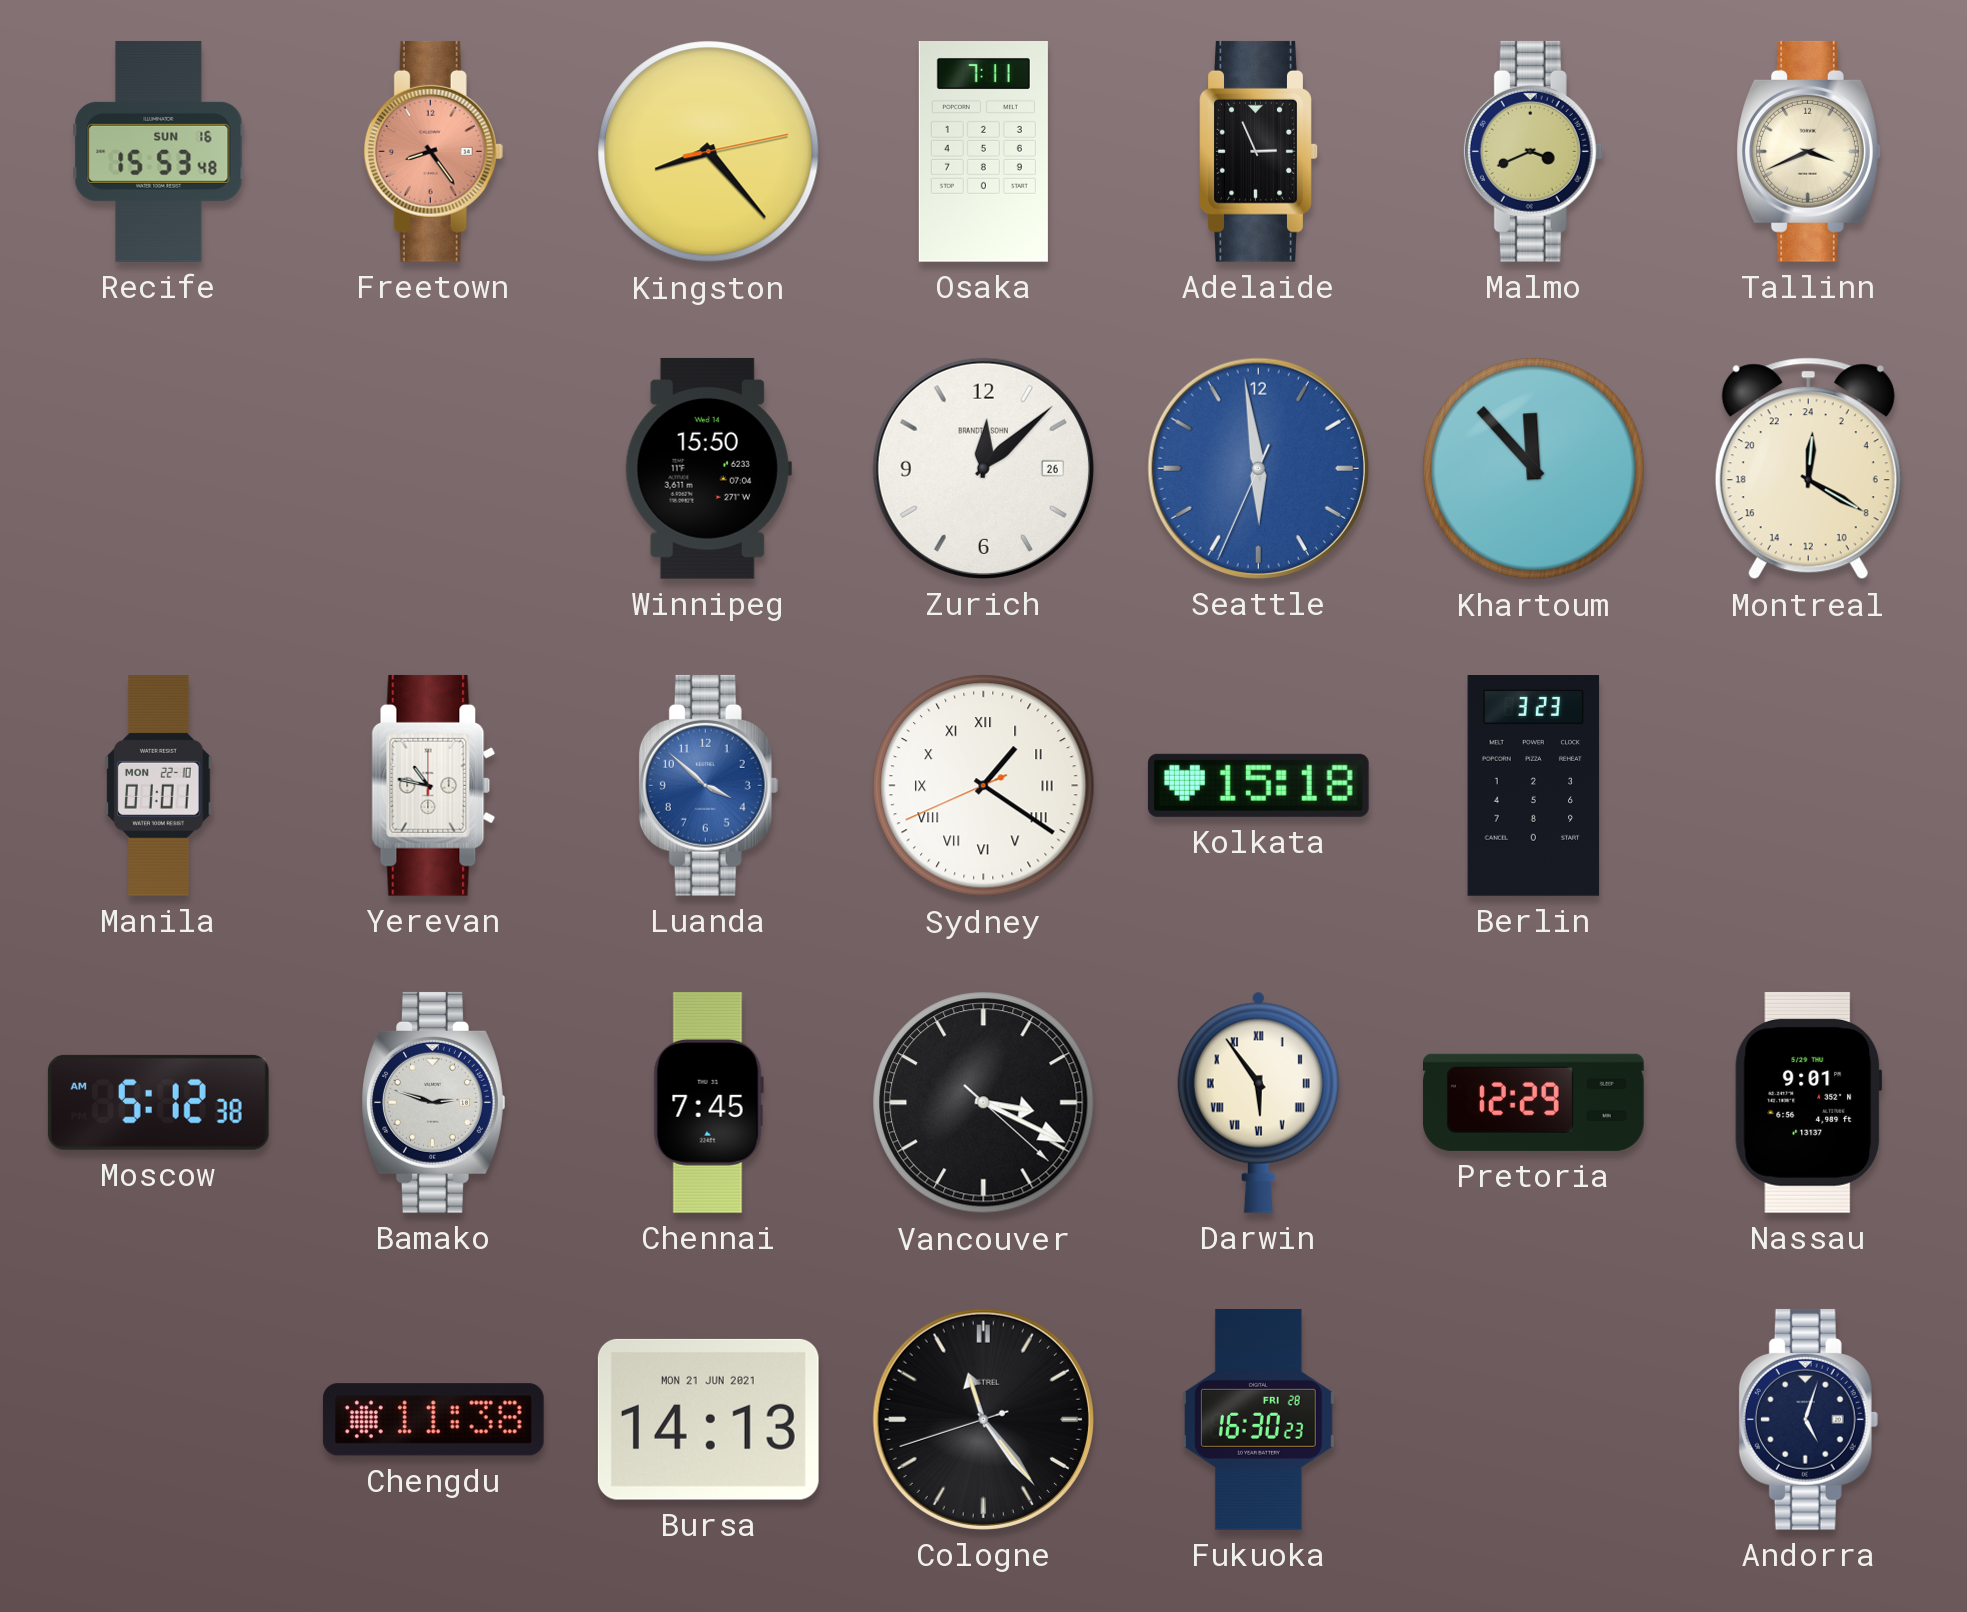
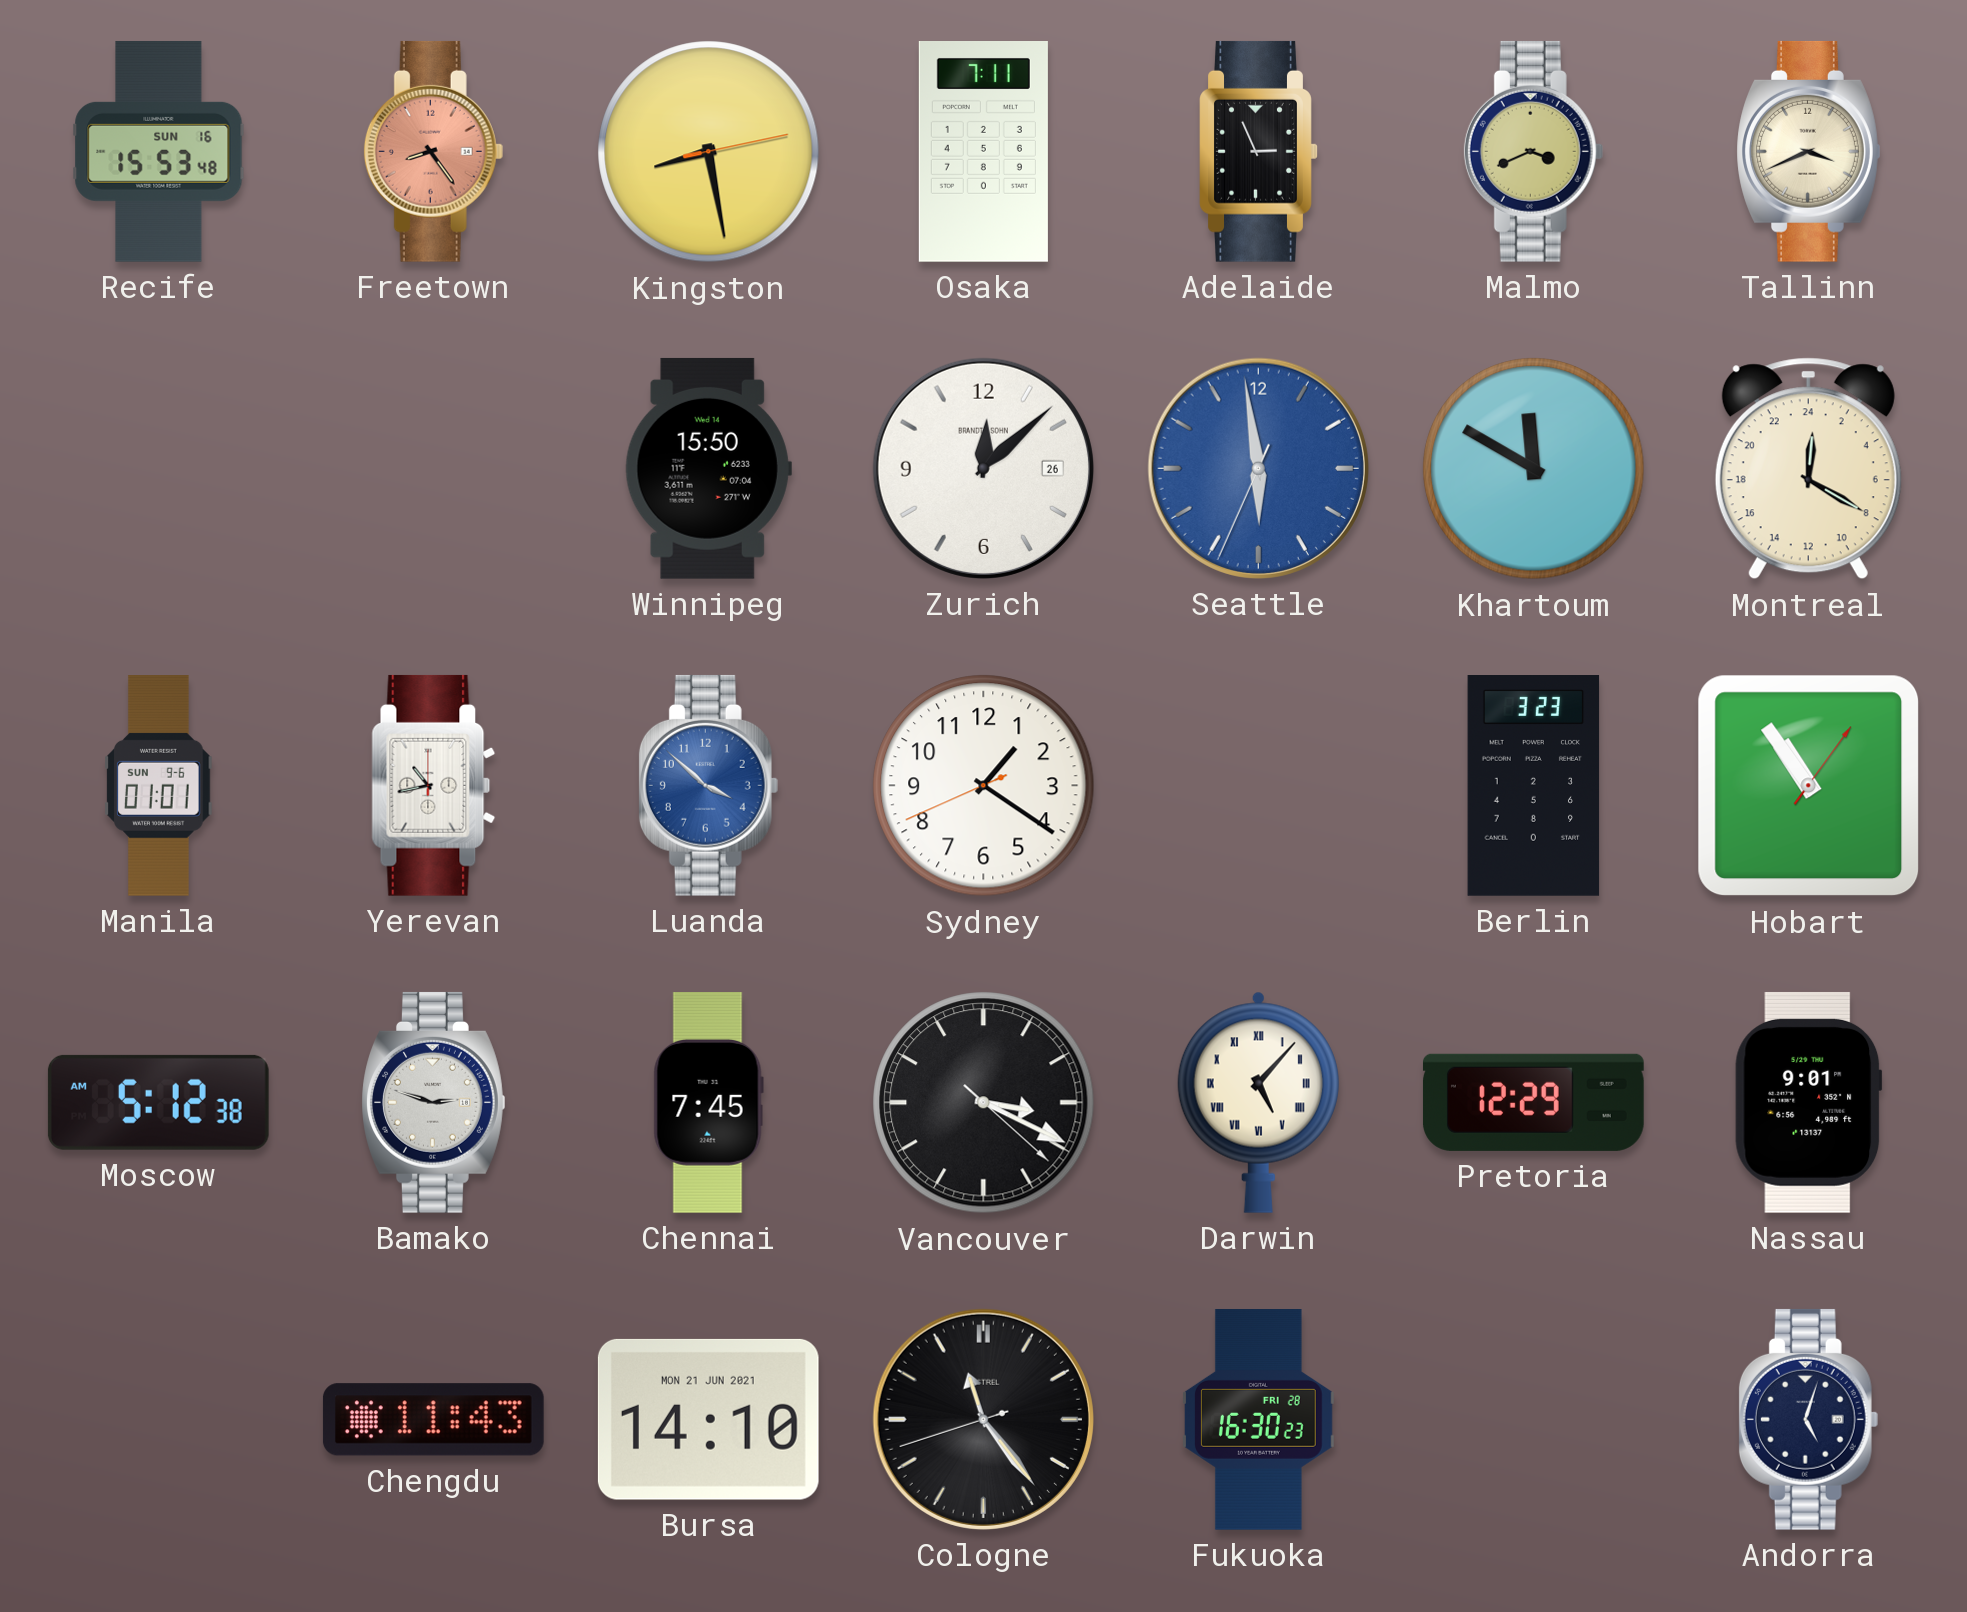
Kingston: 8:23 -> 8:28
Khartoum: 11:53 -> 11:50
Manila date: MON 22-10 -> SUN 9-6
Yerevan: 10:47 -> 10:43
Sydney numerals: Roman -> Arabic
Kolkata: 15:18 -> none
Hobart: none -> 10:54
Darwin: 5:54 -> 5:07
Chengdu: 11:38 -> 11:43
Bursa: 14:13 -> 14:10
